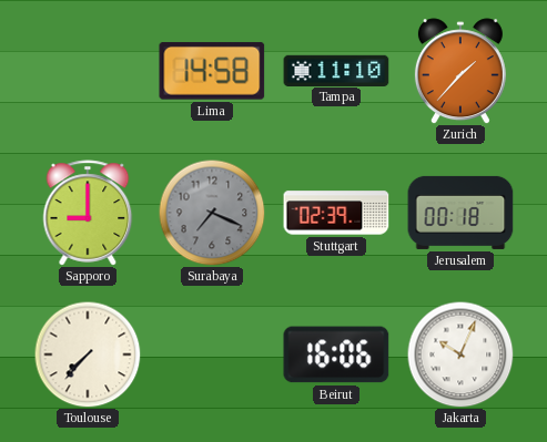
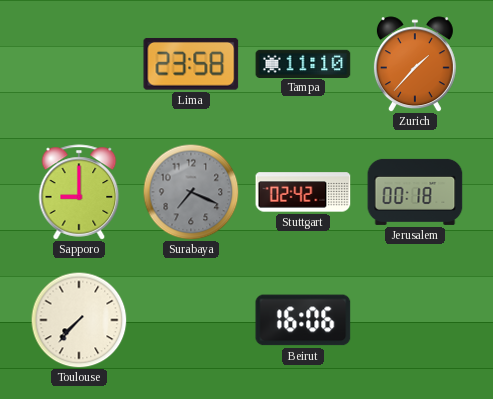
Lima: 14:58 -> 23:58
Stuttgart: 02:39 -> 02:42
Jakarta: 10:04 -> none
